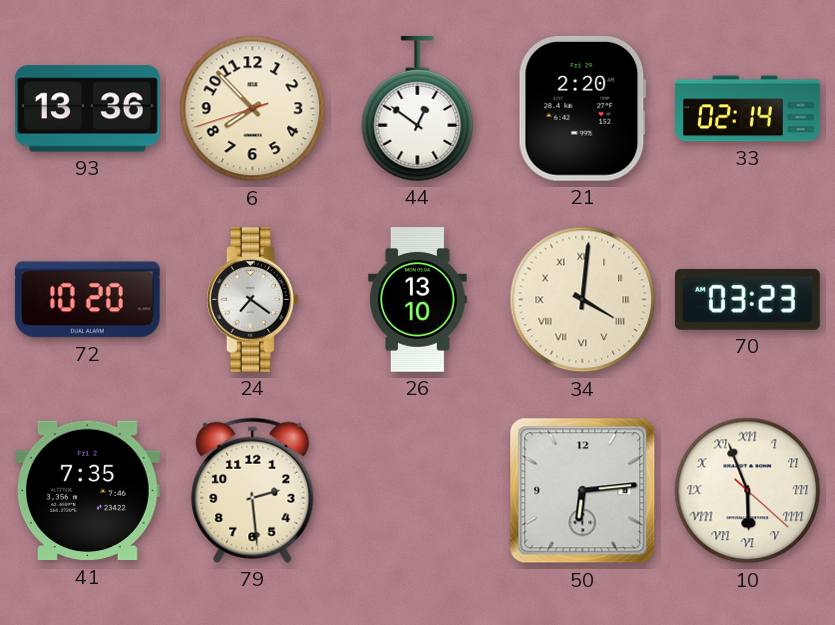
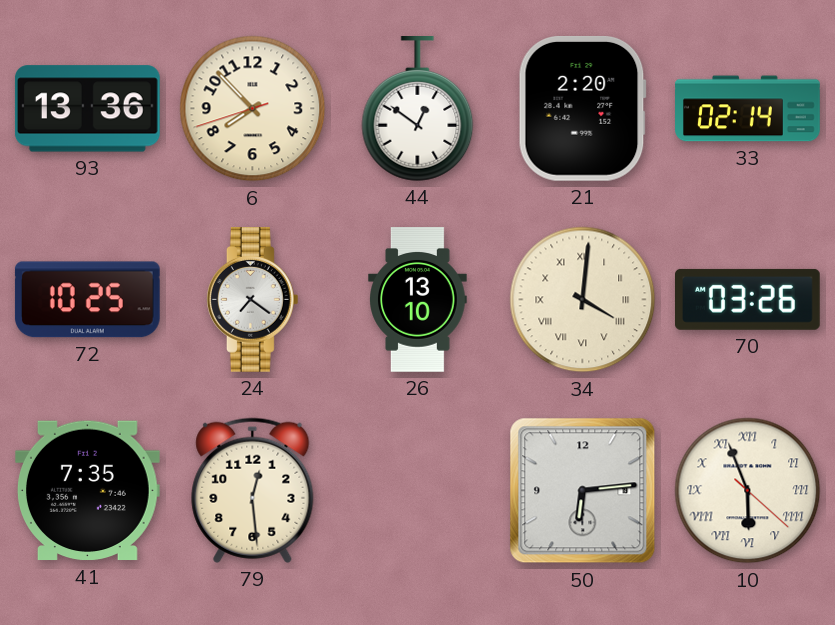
72: 10:20 -> 10:25
70: 03:23 -> 03:26
79: 2:29 -> 12:29
